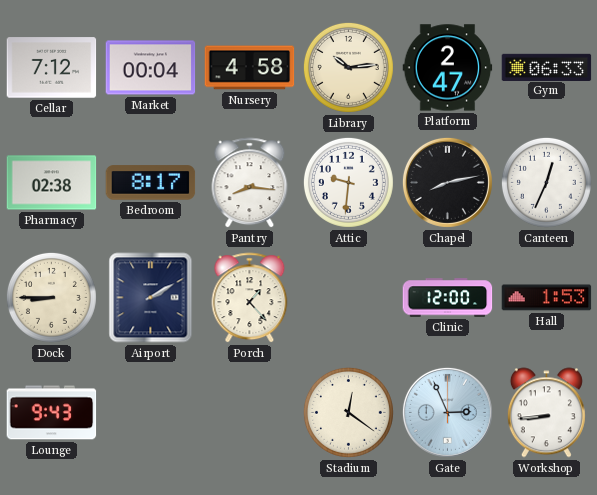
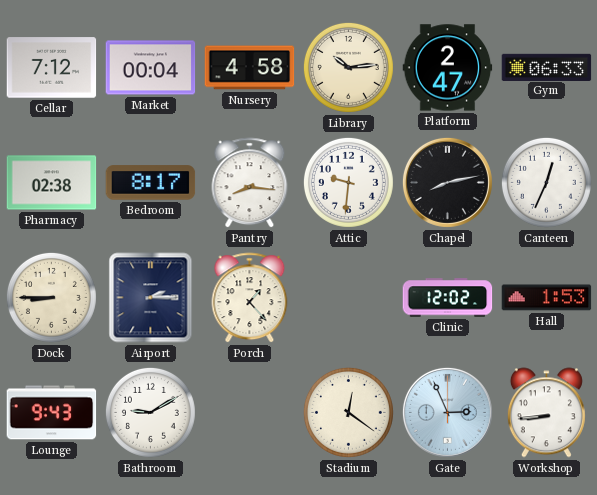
Airport: 2:10 -> 2:15
Clinic: 12:00 -> 12:02
Bathroom: none -> 9:10
